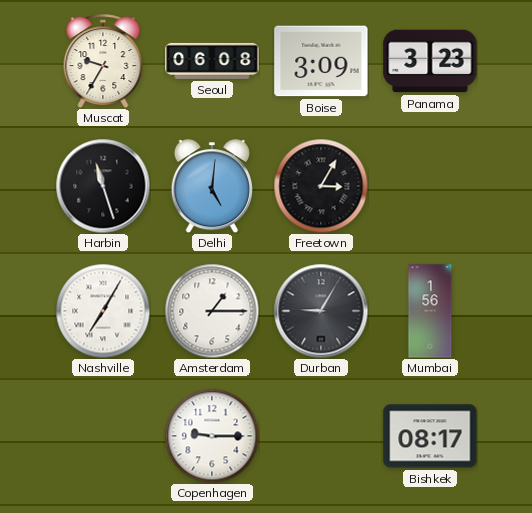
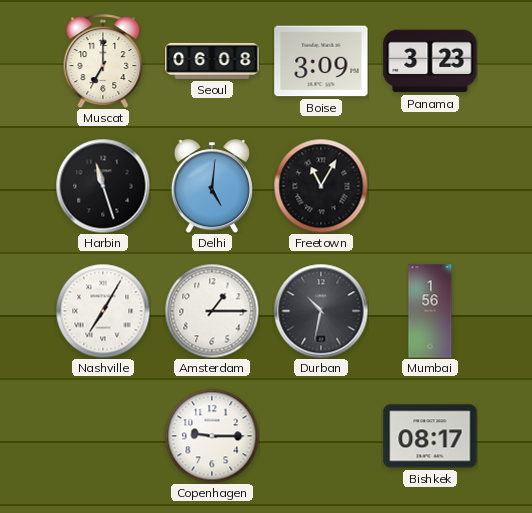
Muscat: 9:35 -> 7:00
Freetown: 3:05 -> 11:05
Durban: 9:05 -> 10:32
